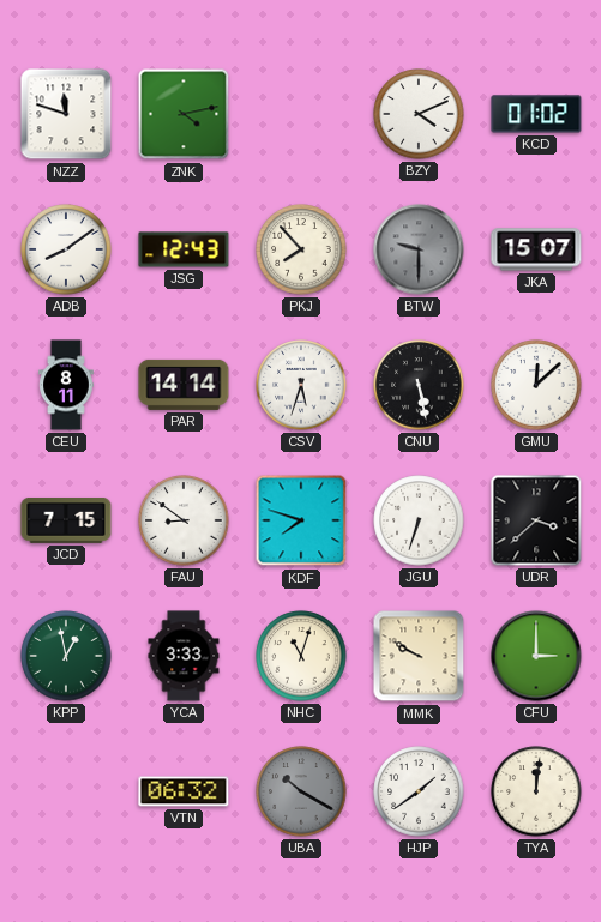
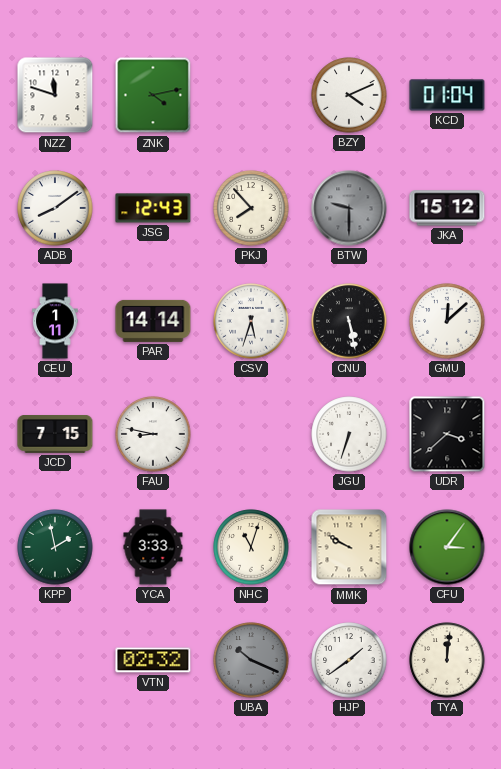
KCD: 01:02 -> 01:04
JKA: 15:07 -> 15:12
CEU: 8:11 -> 1:11
FAU: 8:51 -> 8:47
KDF: 7:48 -> none
KPP: 12:58 -> 1:58
CFU: 3:00 -> 3:06
VTN: 06:32 -> 02:32
UBA: 10:20 -> 10:19
